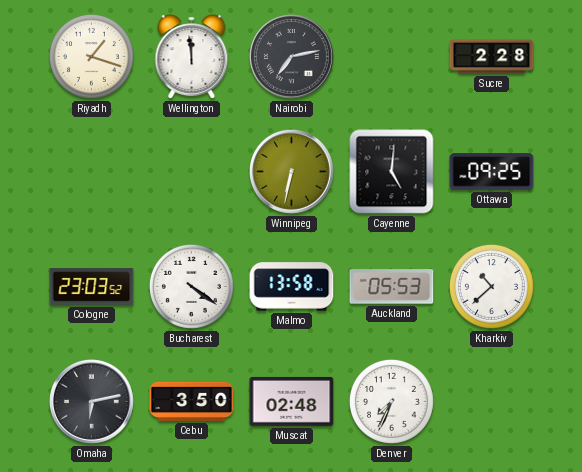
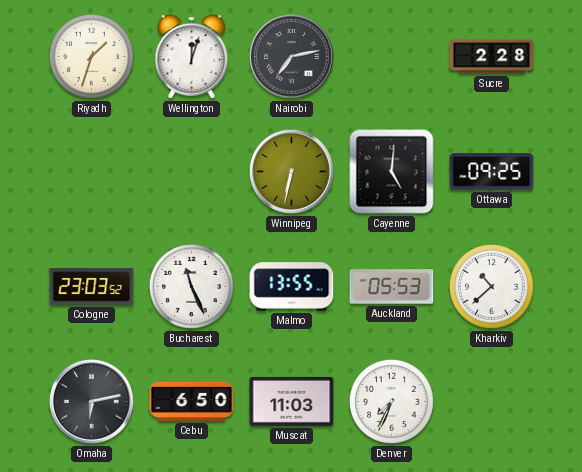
Riyadh: 1:18 -> 1:33
Wellington: 11:59 -> 12:03
Bucharest: 4:21 -> 11:26
Malmo: 13:58 -> 13:55
Cebu: 3:50 -> 6:50
Muscat: 02:48 -> 11:03
